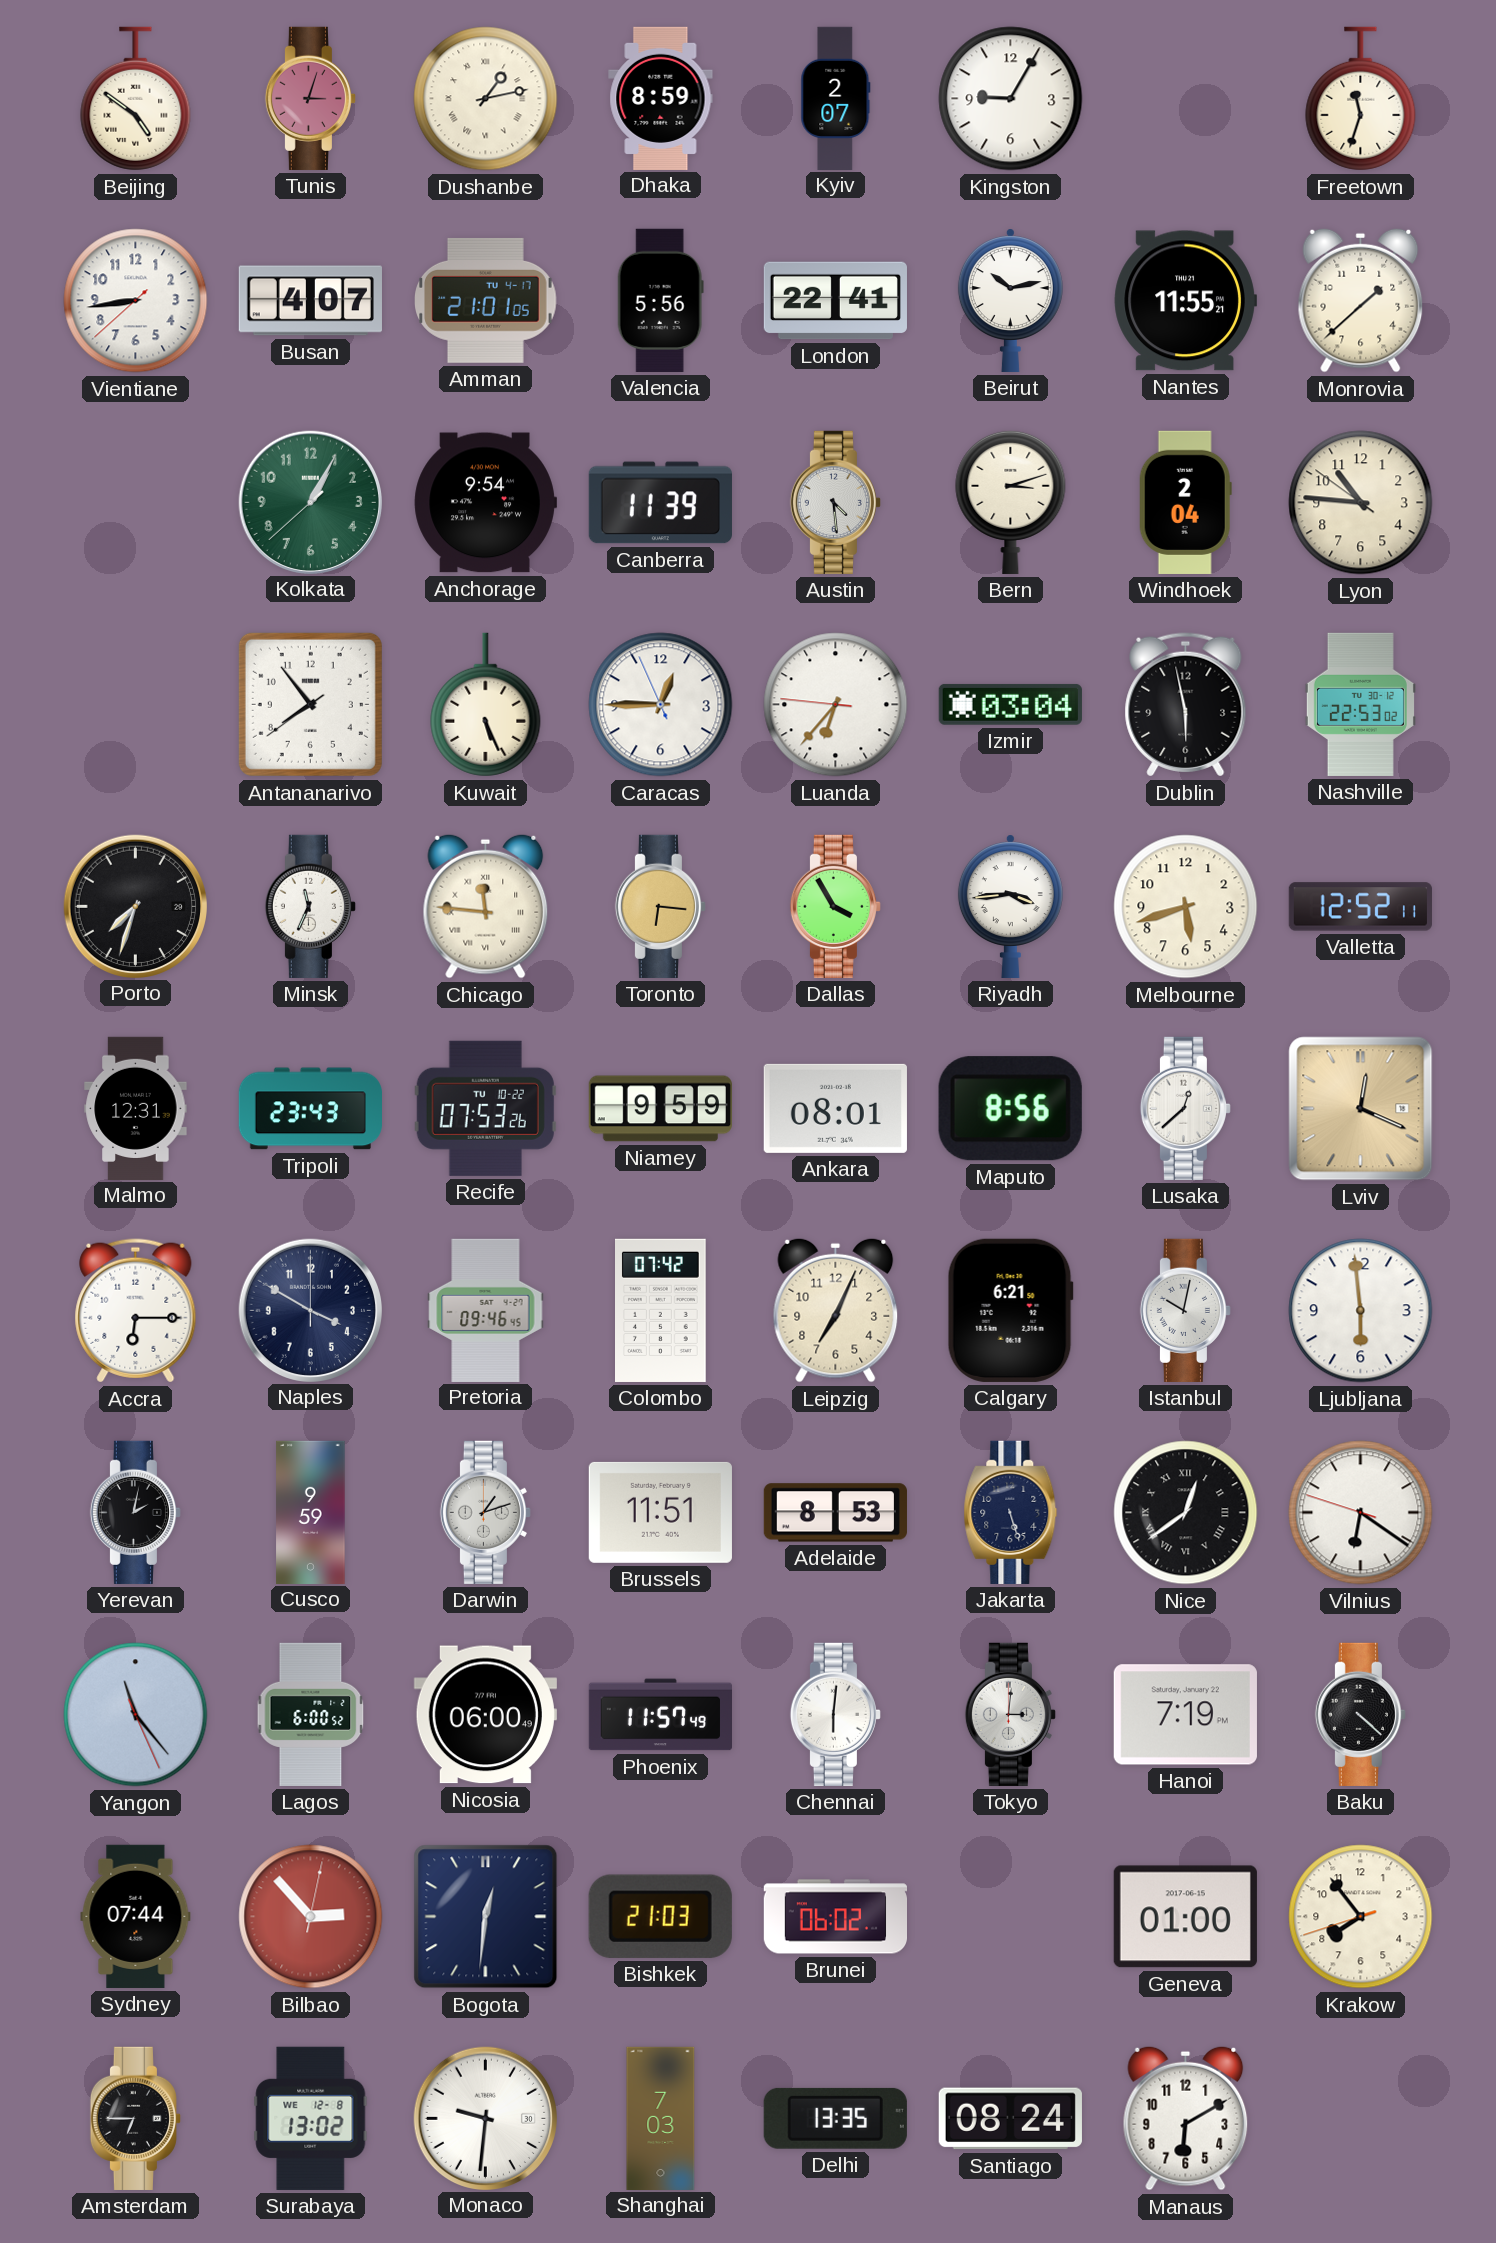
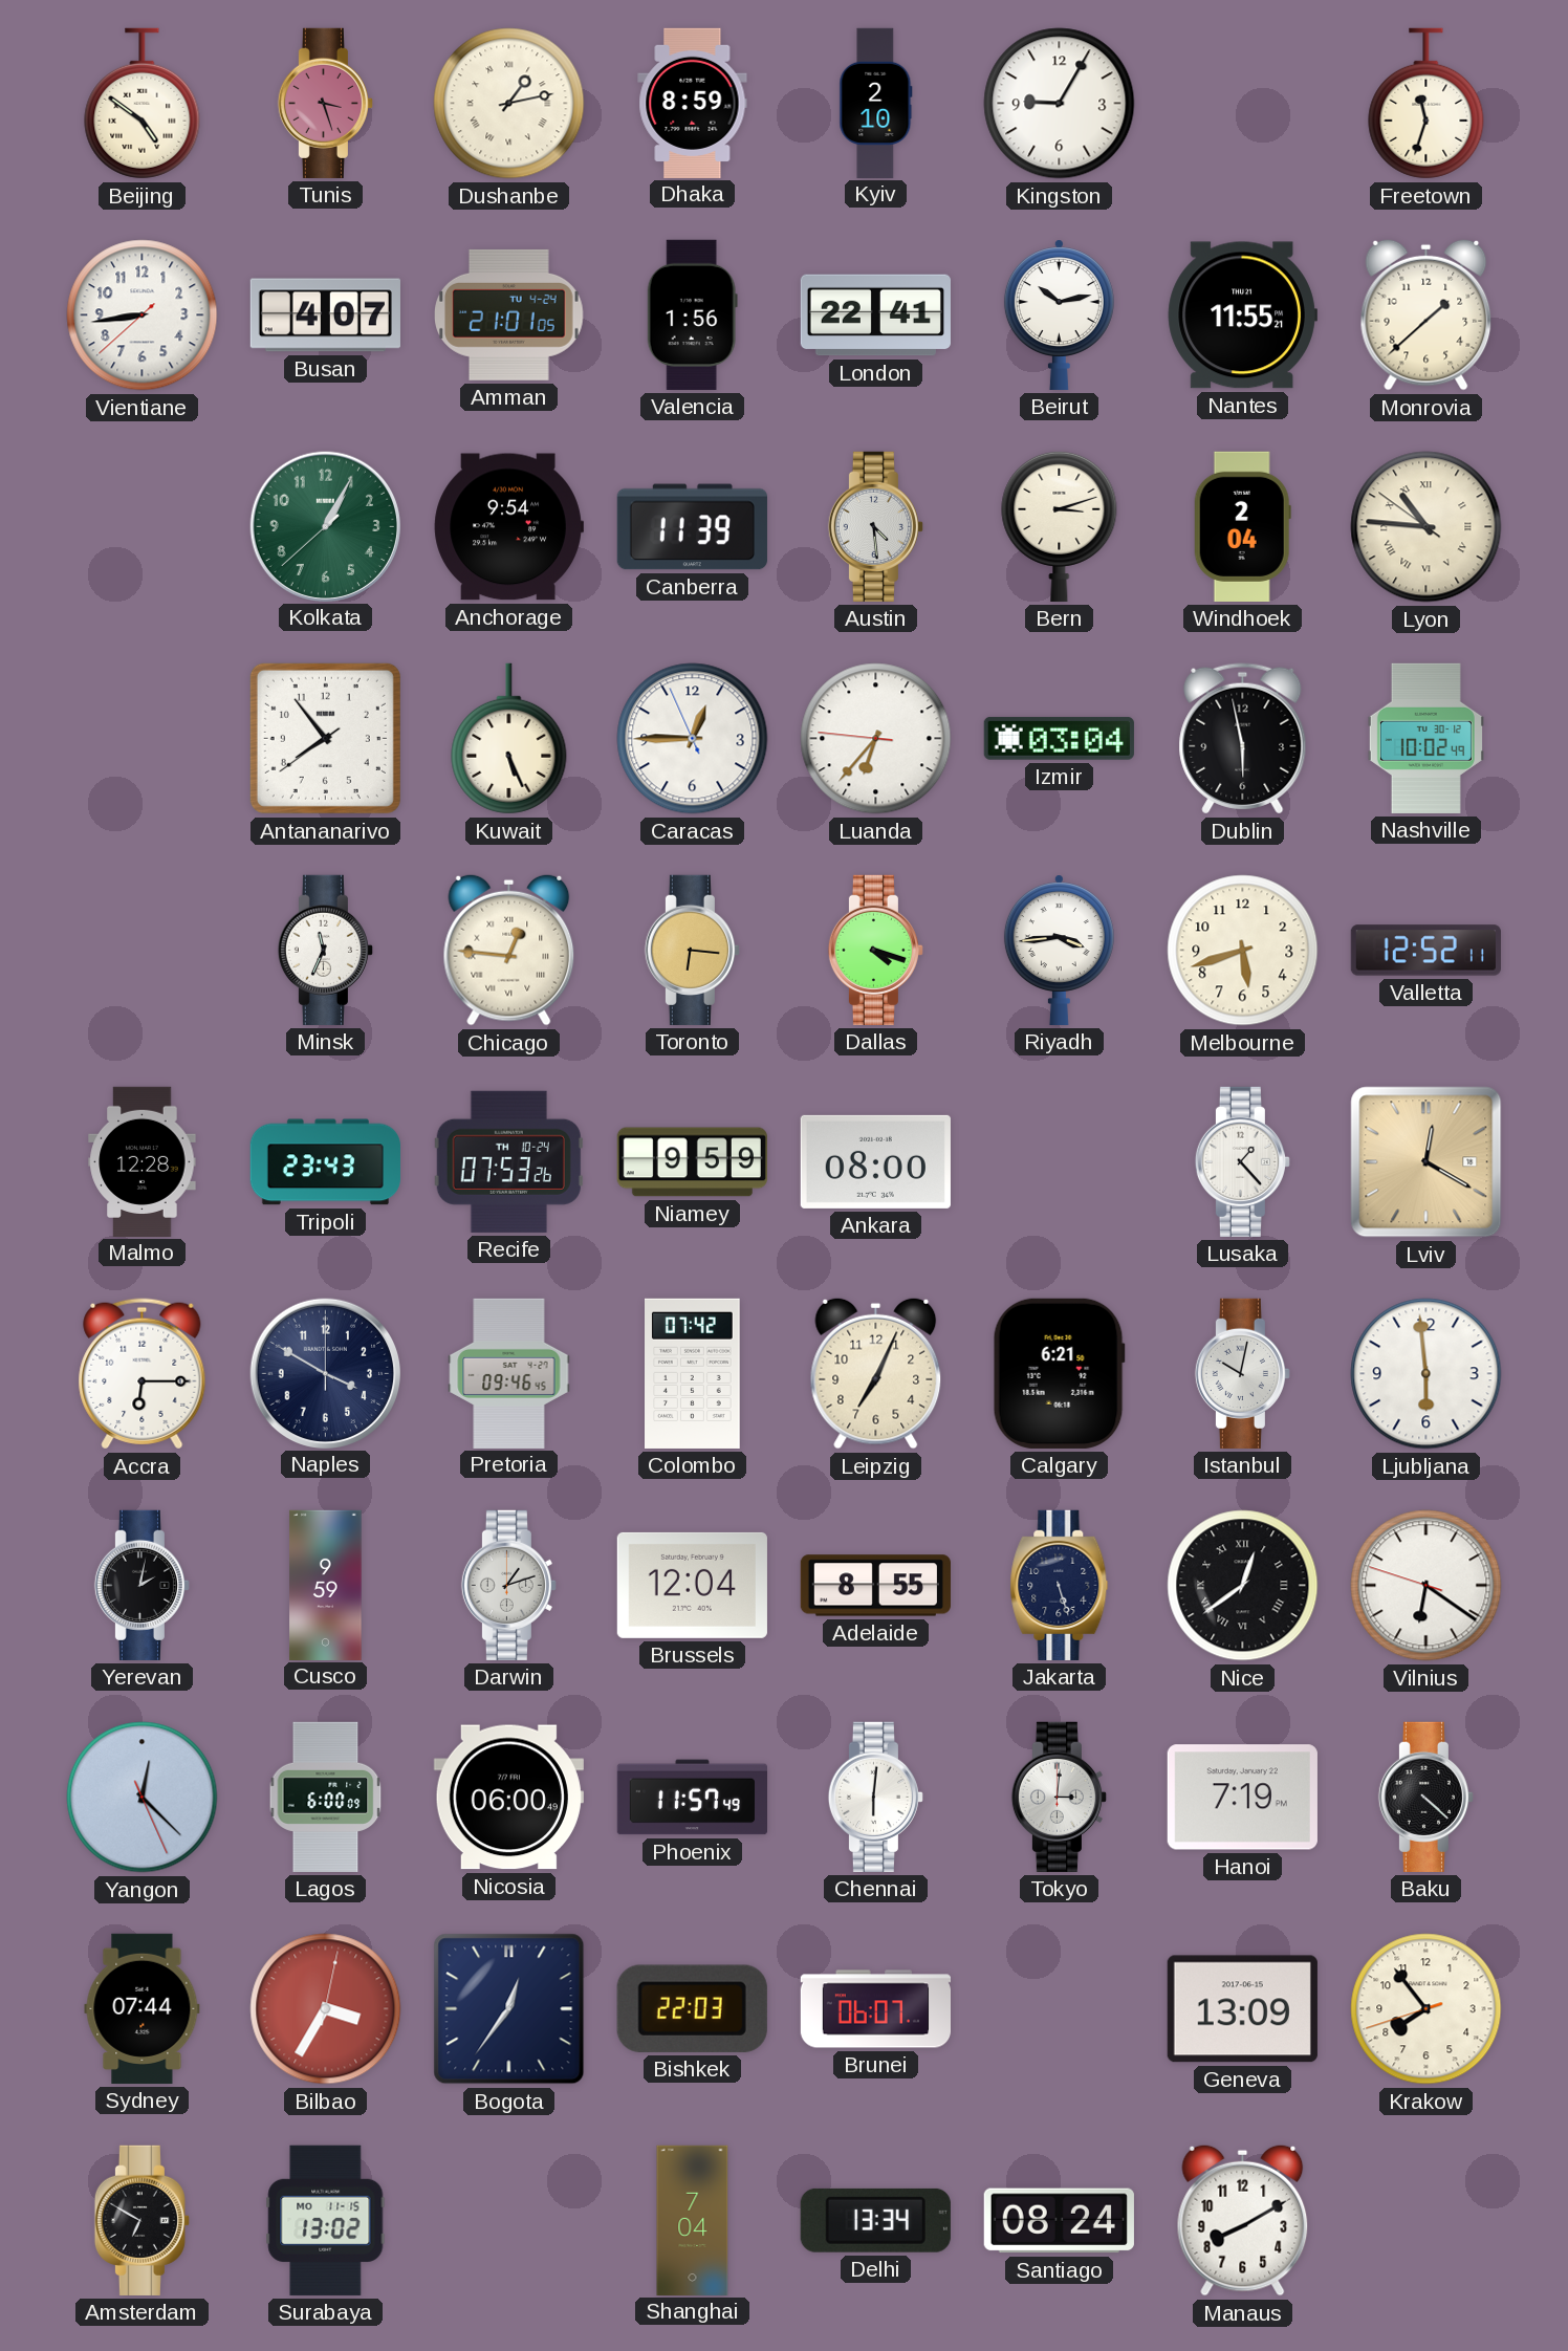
Tunis: 3:03 -> 3:27
Kyiv: 2:07 -> 2:10
Amman date: TU 4-17 -> TU 4-24
Valencia: 5:56 -> 1:56
Lyon numerals: Arabic -> Roman
Nashville: 22:53 -> 10:02
Porto: 7:33 -> none
Chicago: 11:46 -> 12:46
Dallas: 3:55 -> 4:18
Malmo: 12:31 -> 12:28
Recife date: TU 10-22 -> TH 10-24
Ankara: 08:01 -> 08:00
Maputo: 8:56 -> none
Lusaka: 12:38 -> 1:23
Lviv: 12:19 -> 12:20
Brussels: 11:51 -> 12:04
Adelaide: 8:53 -> 8:55
Yangon: 11:23 -> 12:22
Lagos: 6:00:52 -> 6:00:09
Bilbao: 2:53 -> 3:35
Bogota: 12:31 -> 12:36
Bishkek: 21:03 -> 22:03
Brunei: 06:02 -> 06:07
Geneva: 01:00 -> 13:09
Amsterdam: 6:45 -> 6:50
Surabaya date: WE 12-8 -> MO 11-15
Monaco: 9:31 -> none
Shanghai: 7:03 -> 7:04
Delhi: 13:35 -> 13:34
Manaus: 6:10 -> 8:10
